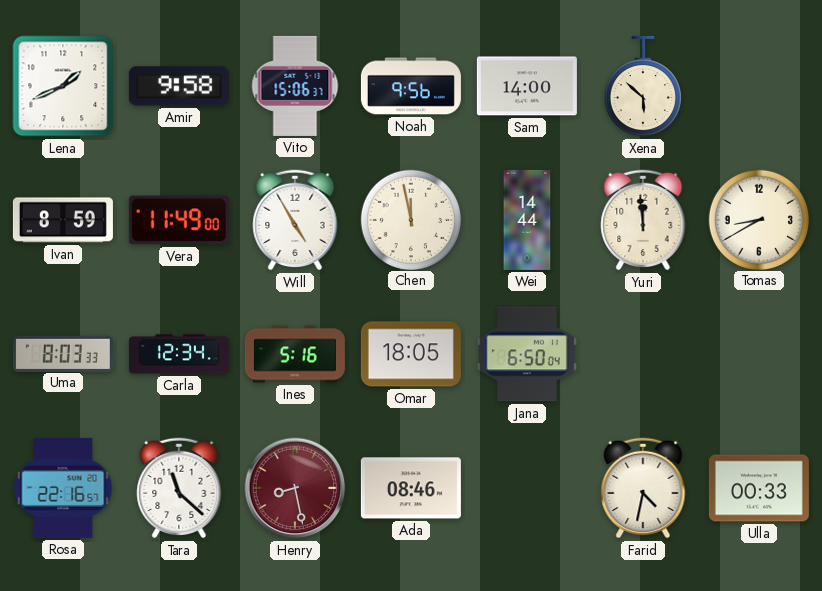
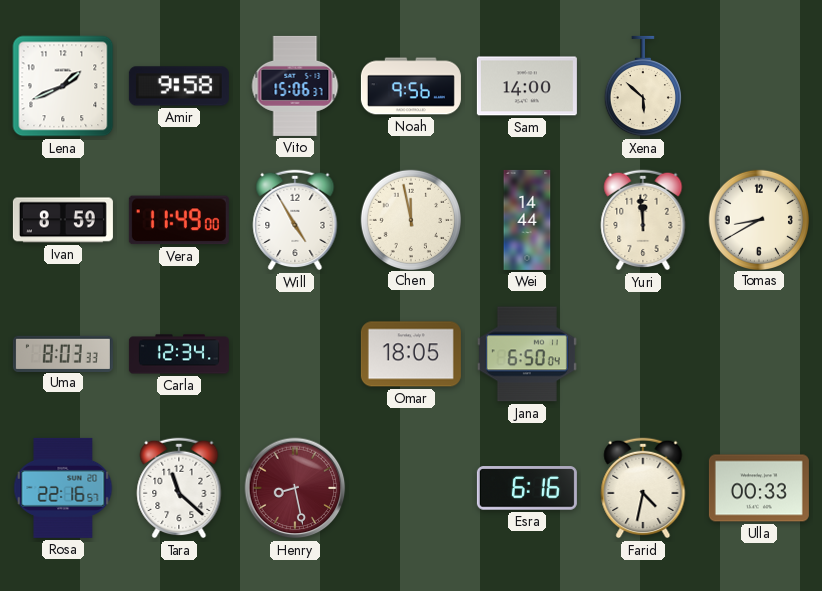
Ines: 5:16 -> none
Ada: 08:46 -> none
Esra: none -> 6:16
